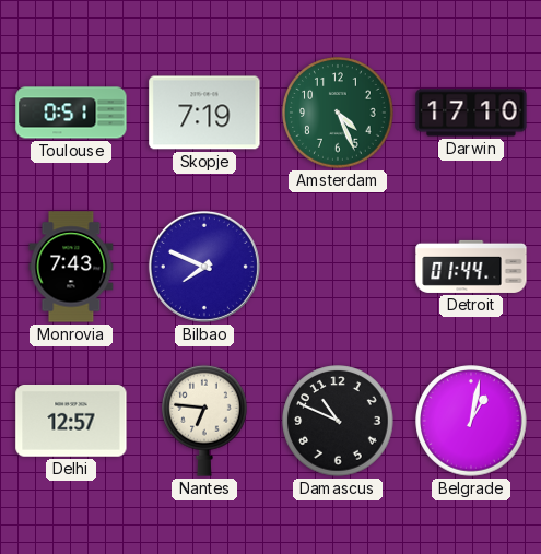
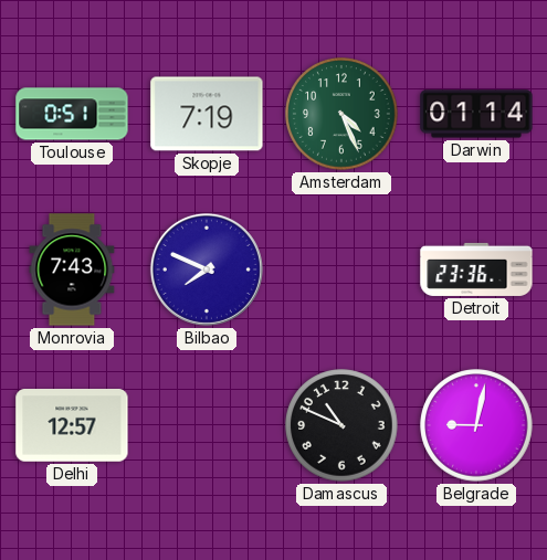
Darwin: 17:10 -> 01:14
Detroit: 01:44 -> 23:36
Nantes: 6:46 -> none
Belgrade: 1:02 -> 9:02
